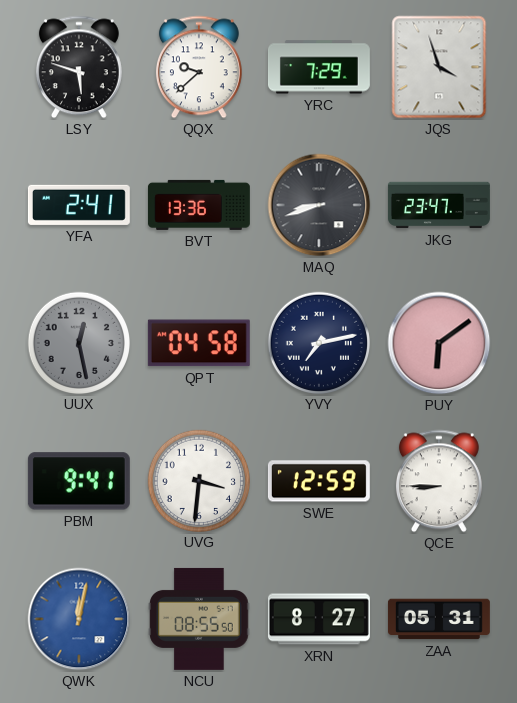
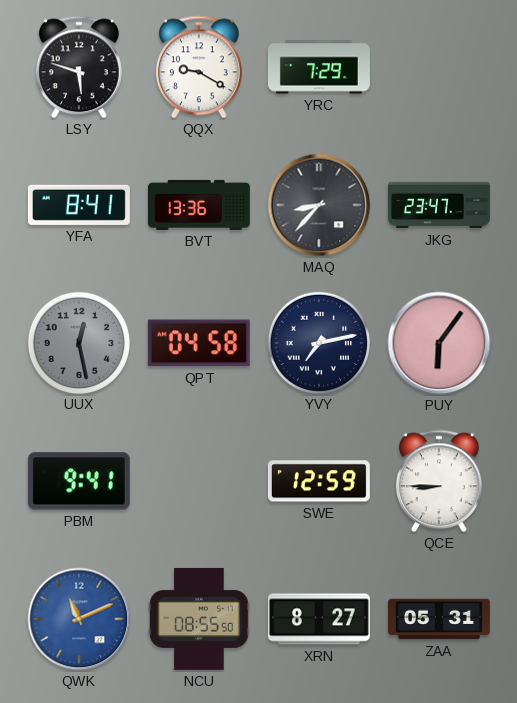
QQX: 9:38 -> 9:20
JQS: 3:57 -> none
YFA: 2:41 -> 8:41
MAQ: 8:42 -> 8:37
PUY: 6:09 -> 6:06
UVG: 3:31 -> none
QWK: 12:02 -> 11:11
